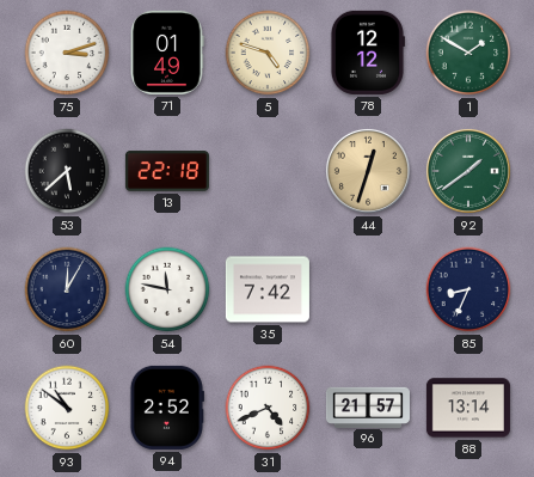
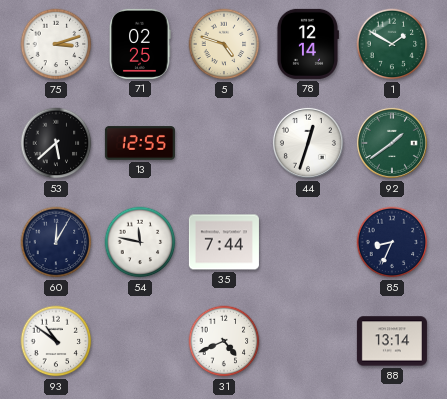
71: 01:49 -> 02:25
78: 12:12 -> 12:14
13: 22:18 -> 12:55
44 dial: champagne -> white
35: 7:42 -> 7:44
94: 2:52 -> none
96: 21:57 -> none
